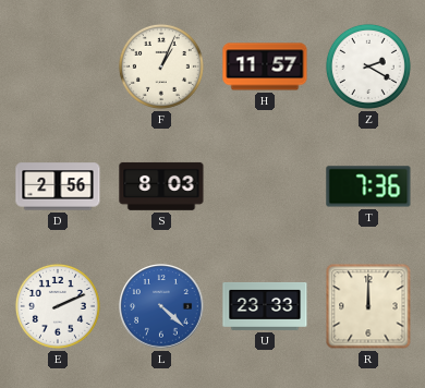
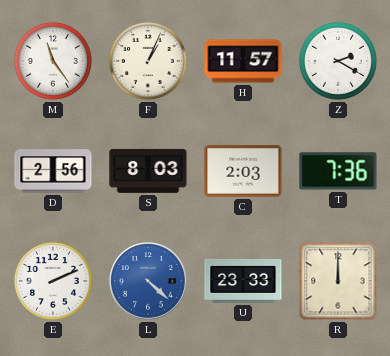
M: none -> 11:24
C: none -> 2:03
